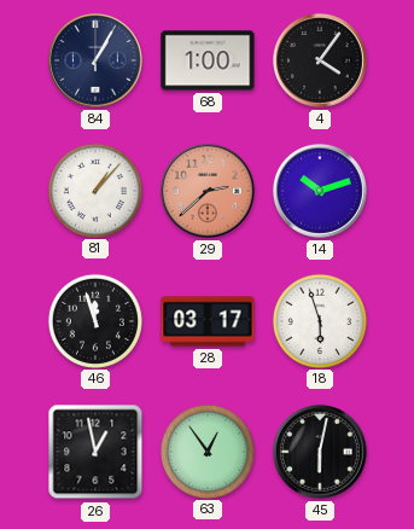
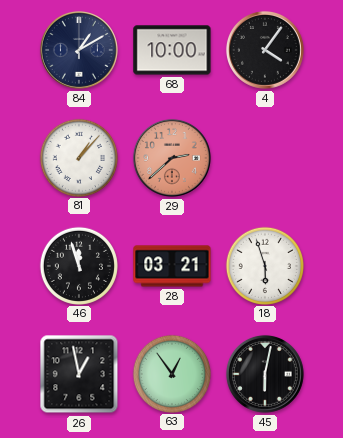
84: 1:05 -> 1:10
68: 1:00 -> 10:00
14: 10:12 -> none
28: 03:17 -> 03:21
